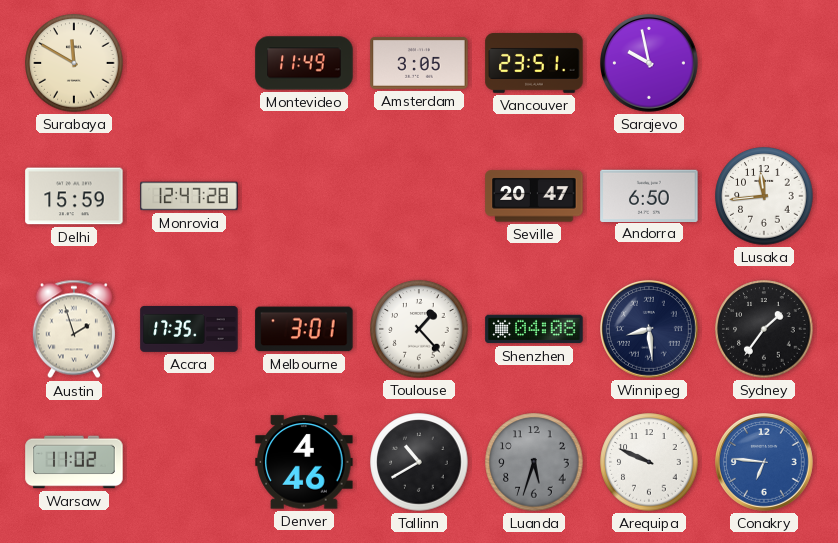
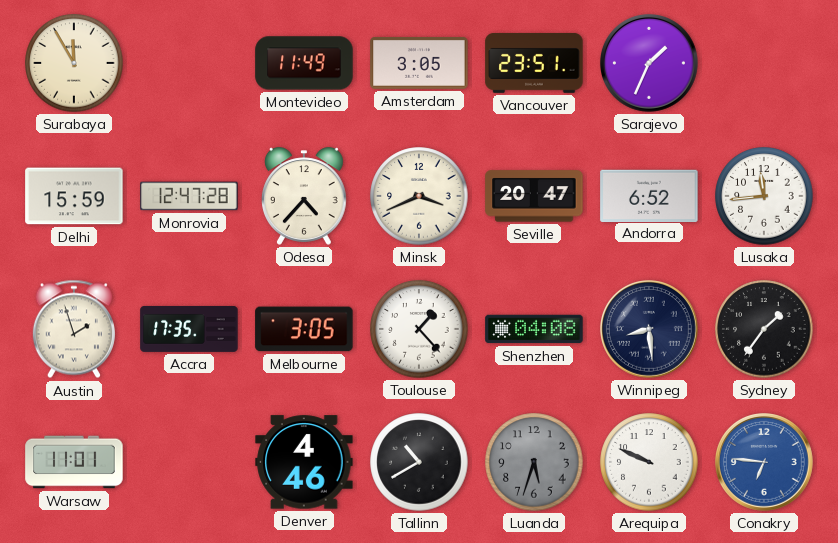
Surabaya: 11:50 -> 11:55
Sarajevo: 9:58 -> 1:34
Odesa: none -> 4:37
Minsk: none -> 3:41
Andorra: 6:50 -> 6:52
Melbourne: 3:01 -> 3:05
Warsaw: 11:02 -> 11:01
